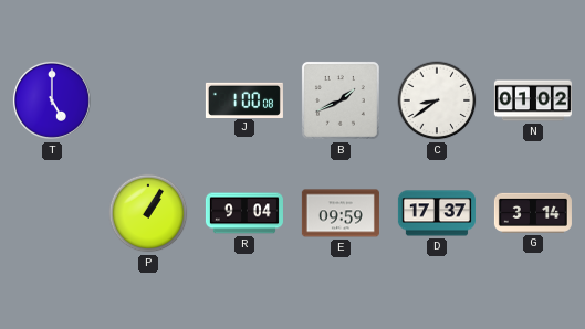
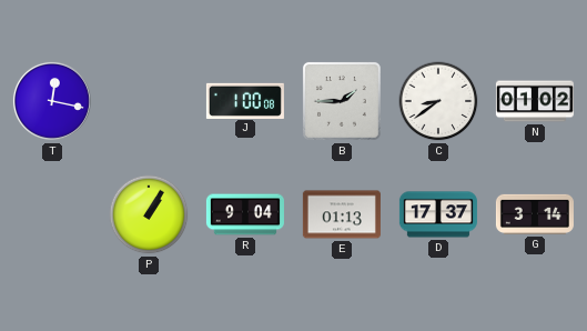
T: 5:00 -> 12:17
B: 1:41 -> 1:45
E: 09:59 -> 01:13
